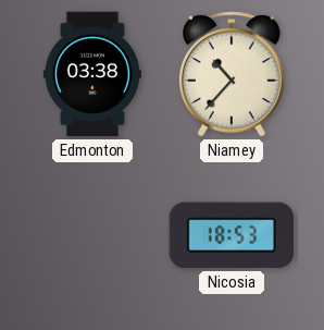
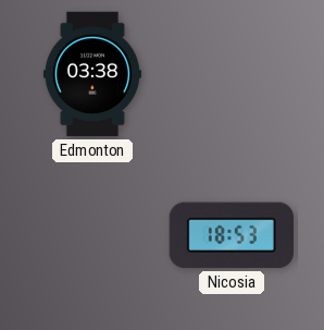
Niamey: 10:37 -> none
